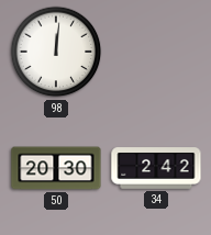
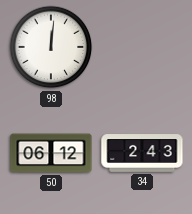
50: 20:30 -> 06:12
34: 2:42 -> 2:43
